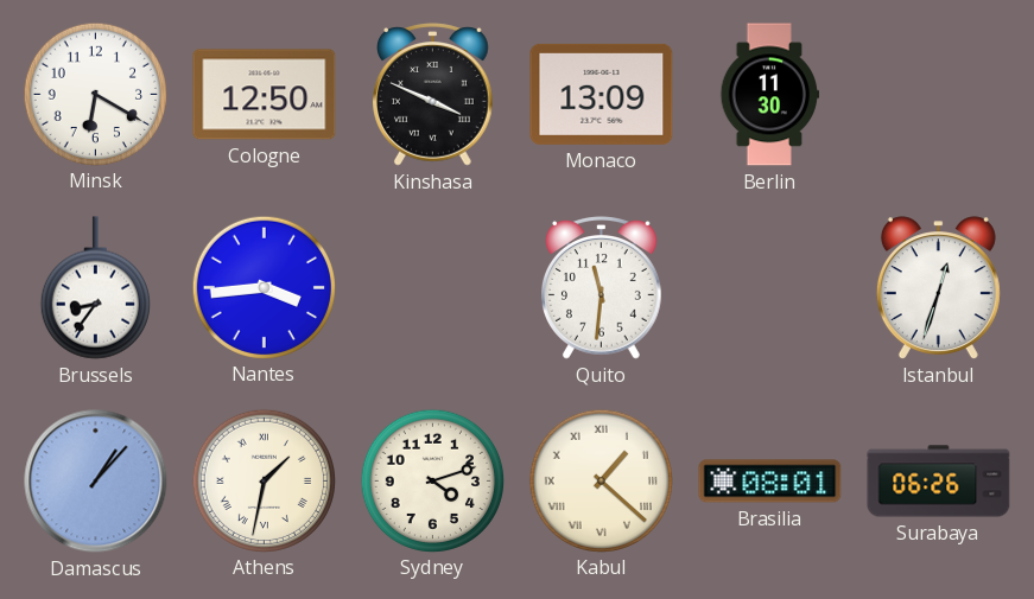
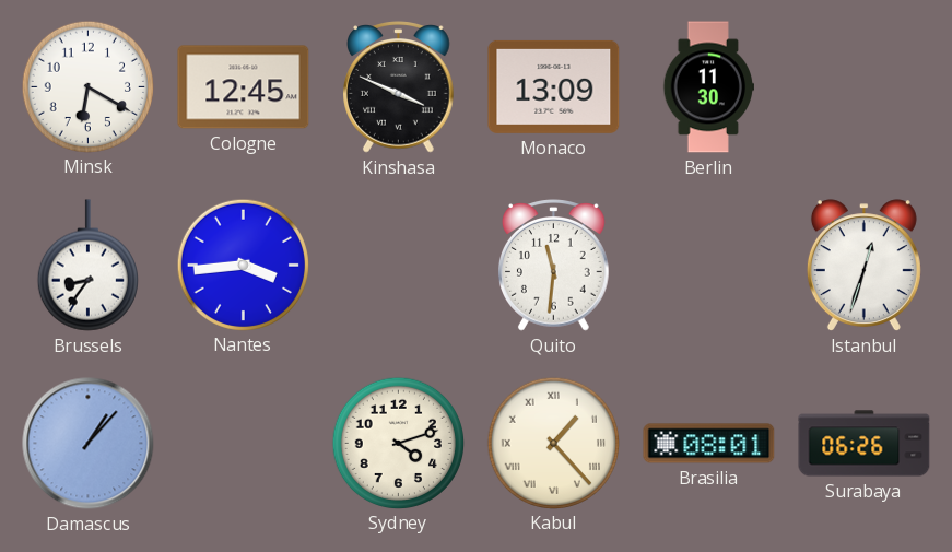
Cologne: 12:50 -> 12:45
Athens: 1:32 -> none
Kabul: 1:22 -> 1:23
